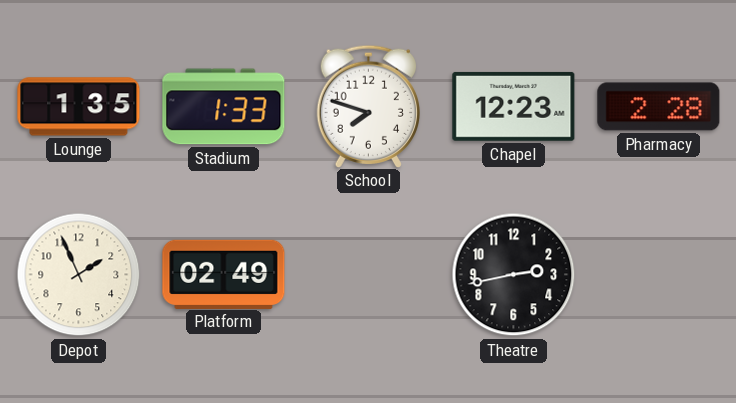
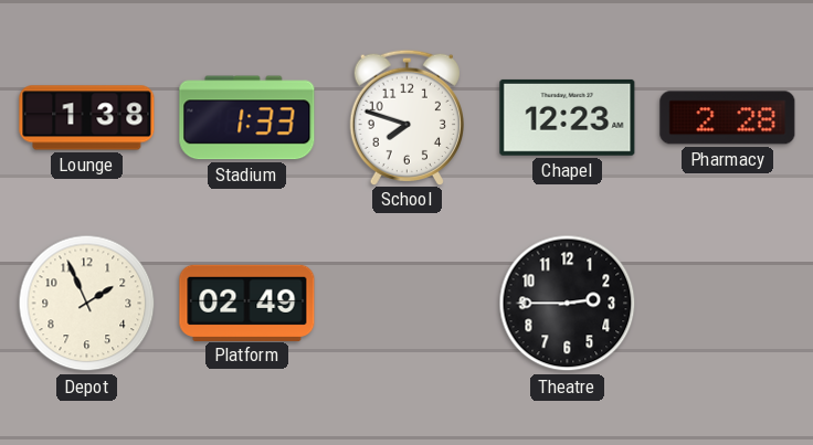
Lounge: 1:35 -> 1:38
Theatre: 2:43 -> 2:45
